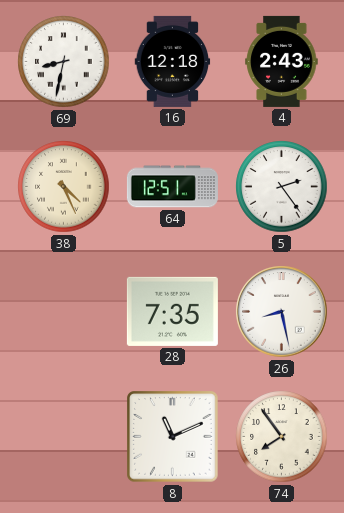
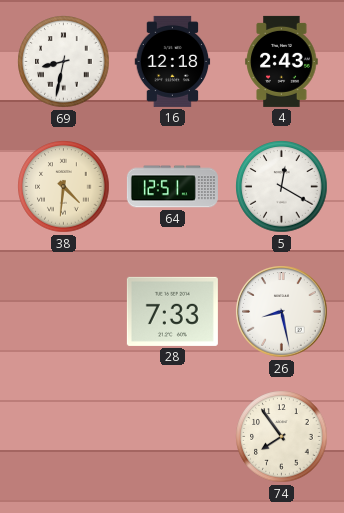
38: 4:26 -> 4:31
5: 2:24 -> 12:20
28: 7:35 -> 7:33
8: 11:11 -> none
